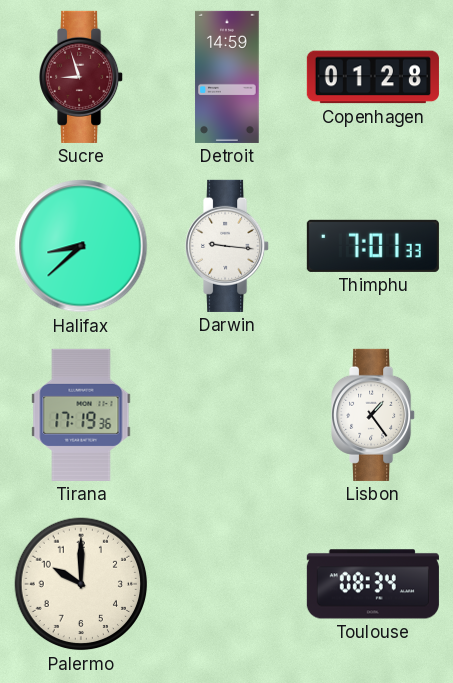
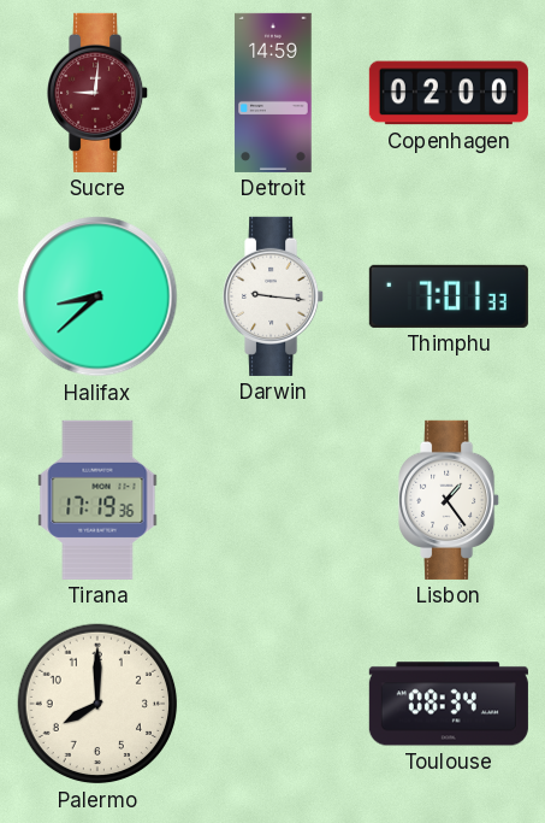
Sucre: 8:57 -> 9:01
Copenhagen: 01:28 -> 02:00
Palermo: 10:00 -> 8:00
